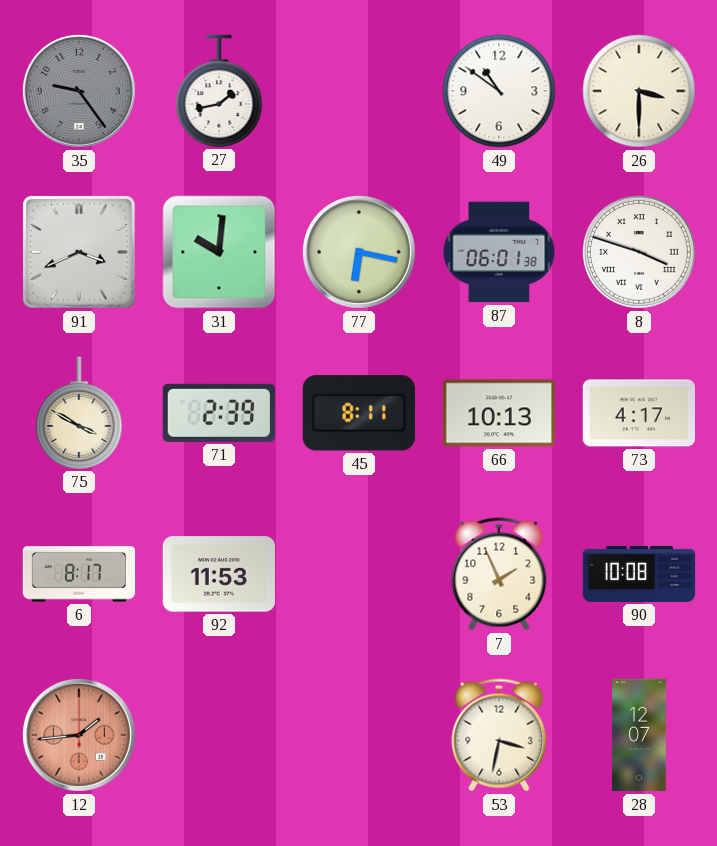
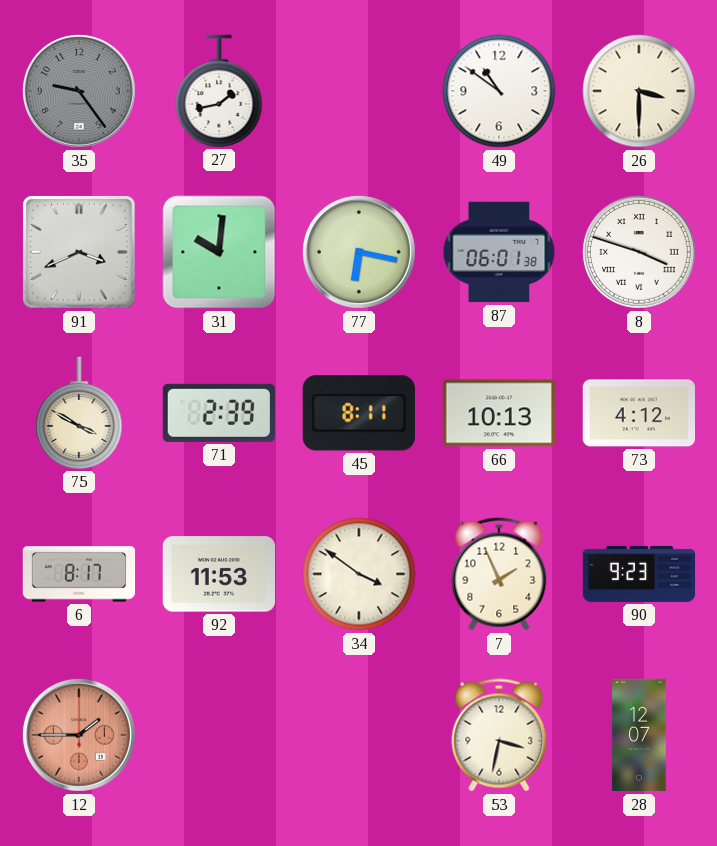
73: 4:17 -> 4:12
34: none -> 3:51
90: 10:08 -> 9:23
12: 1:44 -> 1:45
